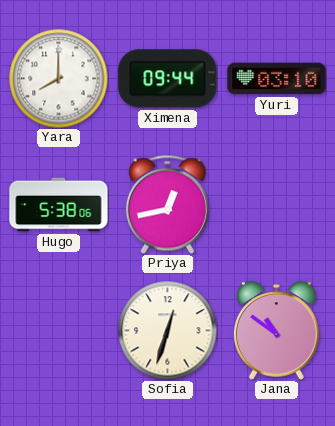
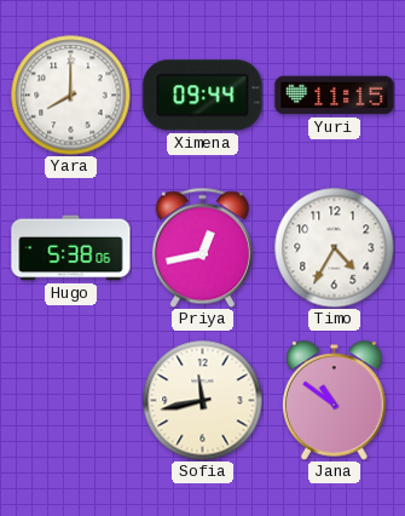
Yuri: 03:10 -> 11:15
Timo: none -> 4:35
Sofia: 12:33 -> 11:43
